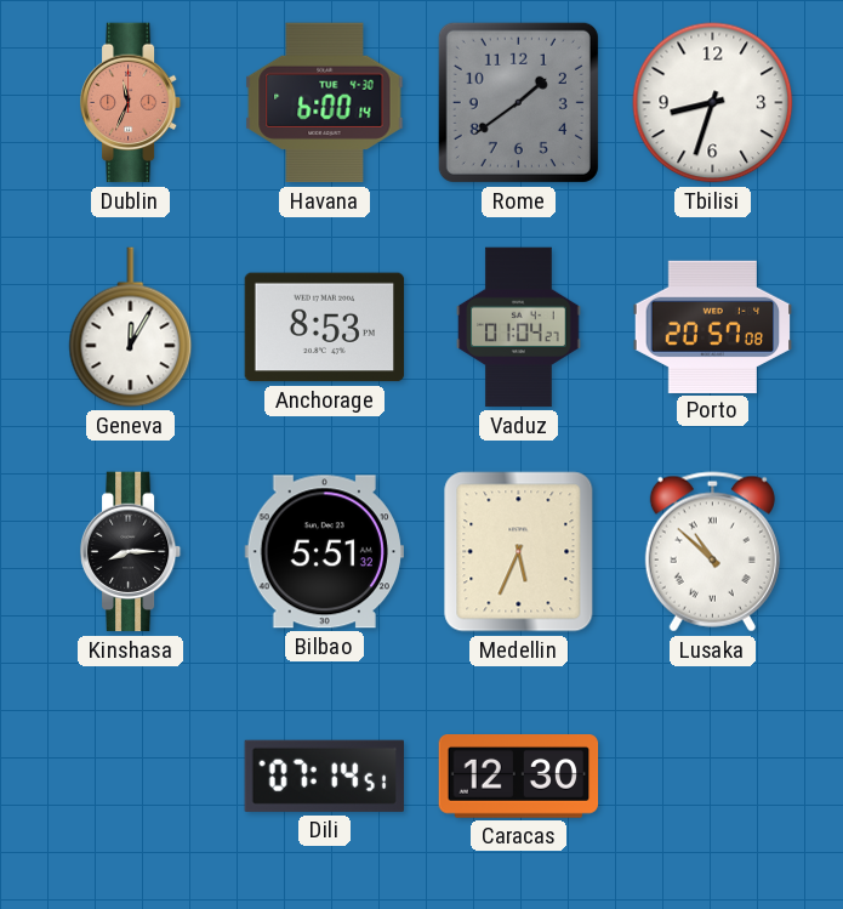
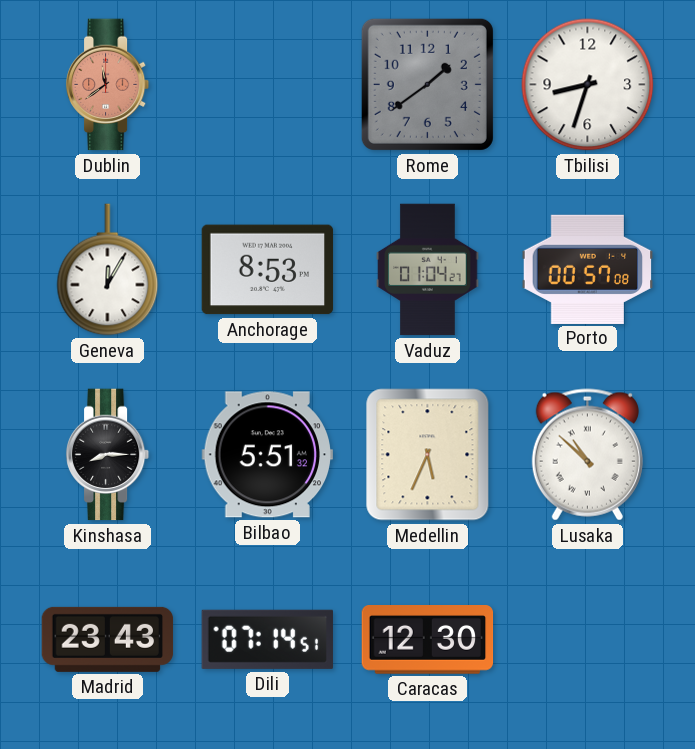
Dublin: 11:34 -> 11:39
Havana: 6:00 -> none
Porto: 20:57 -> 00:57
Madrid: none -> 23:43
